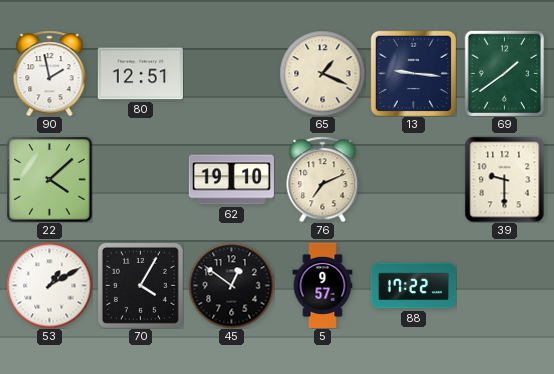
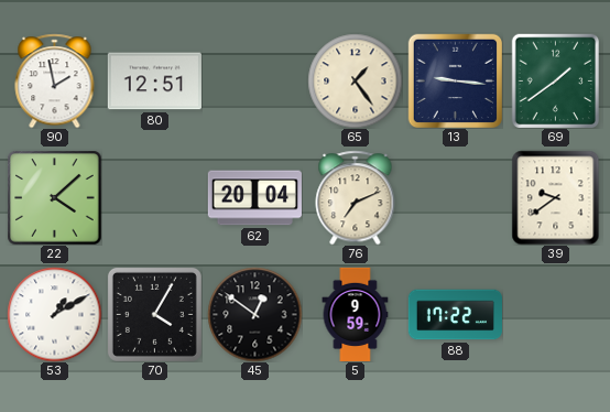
65: 1:19 -> 1:24
62: 19:10 -> 20:04
39: 9:30 -> 9:39
5: 9:57 -> 9:59
